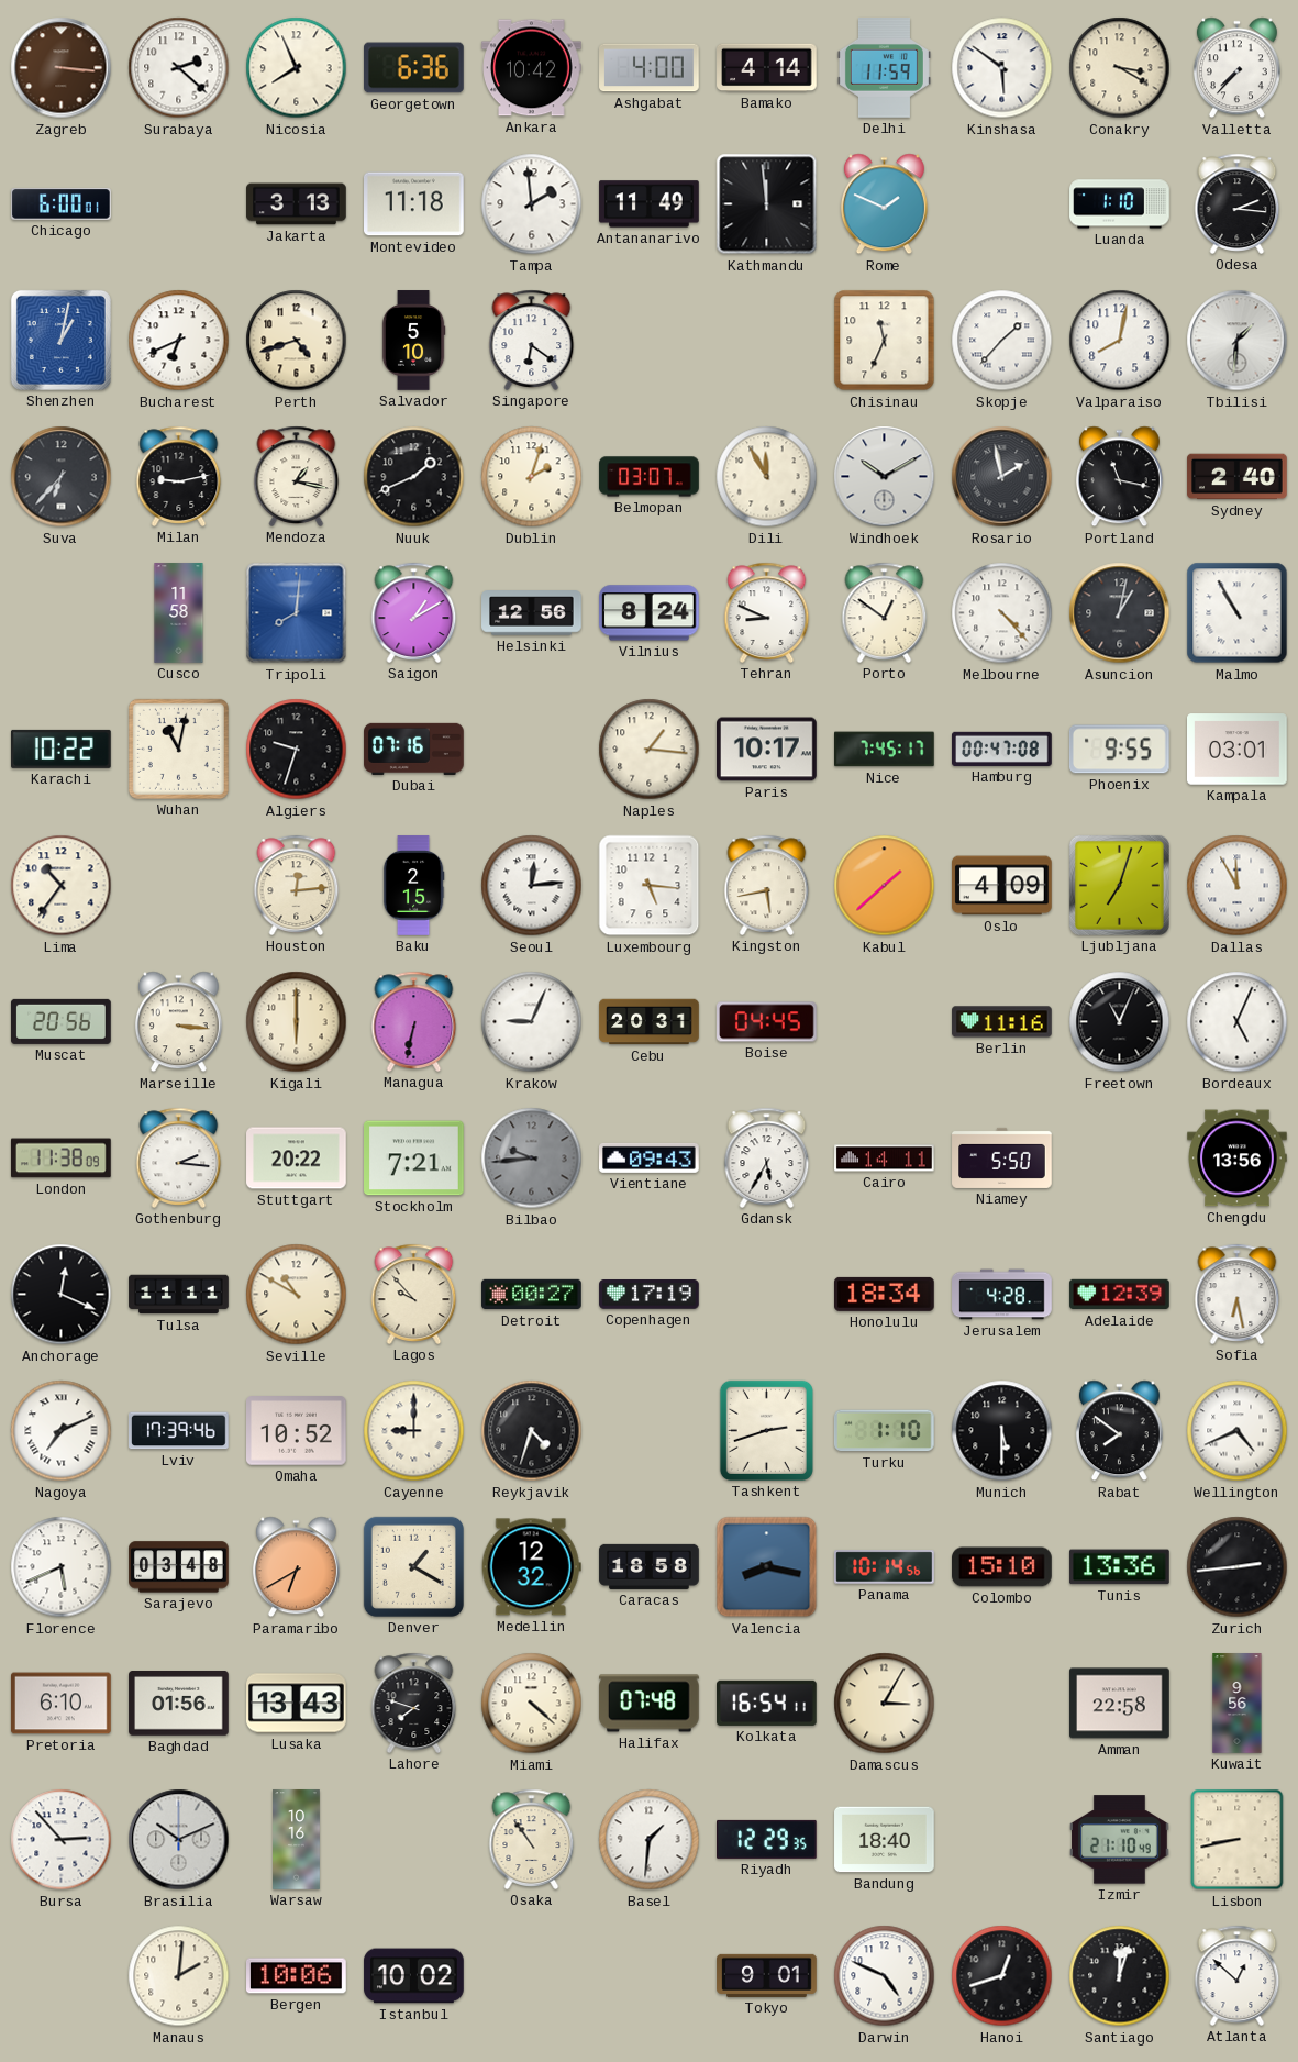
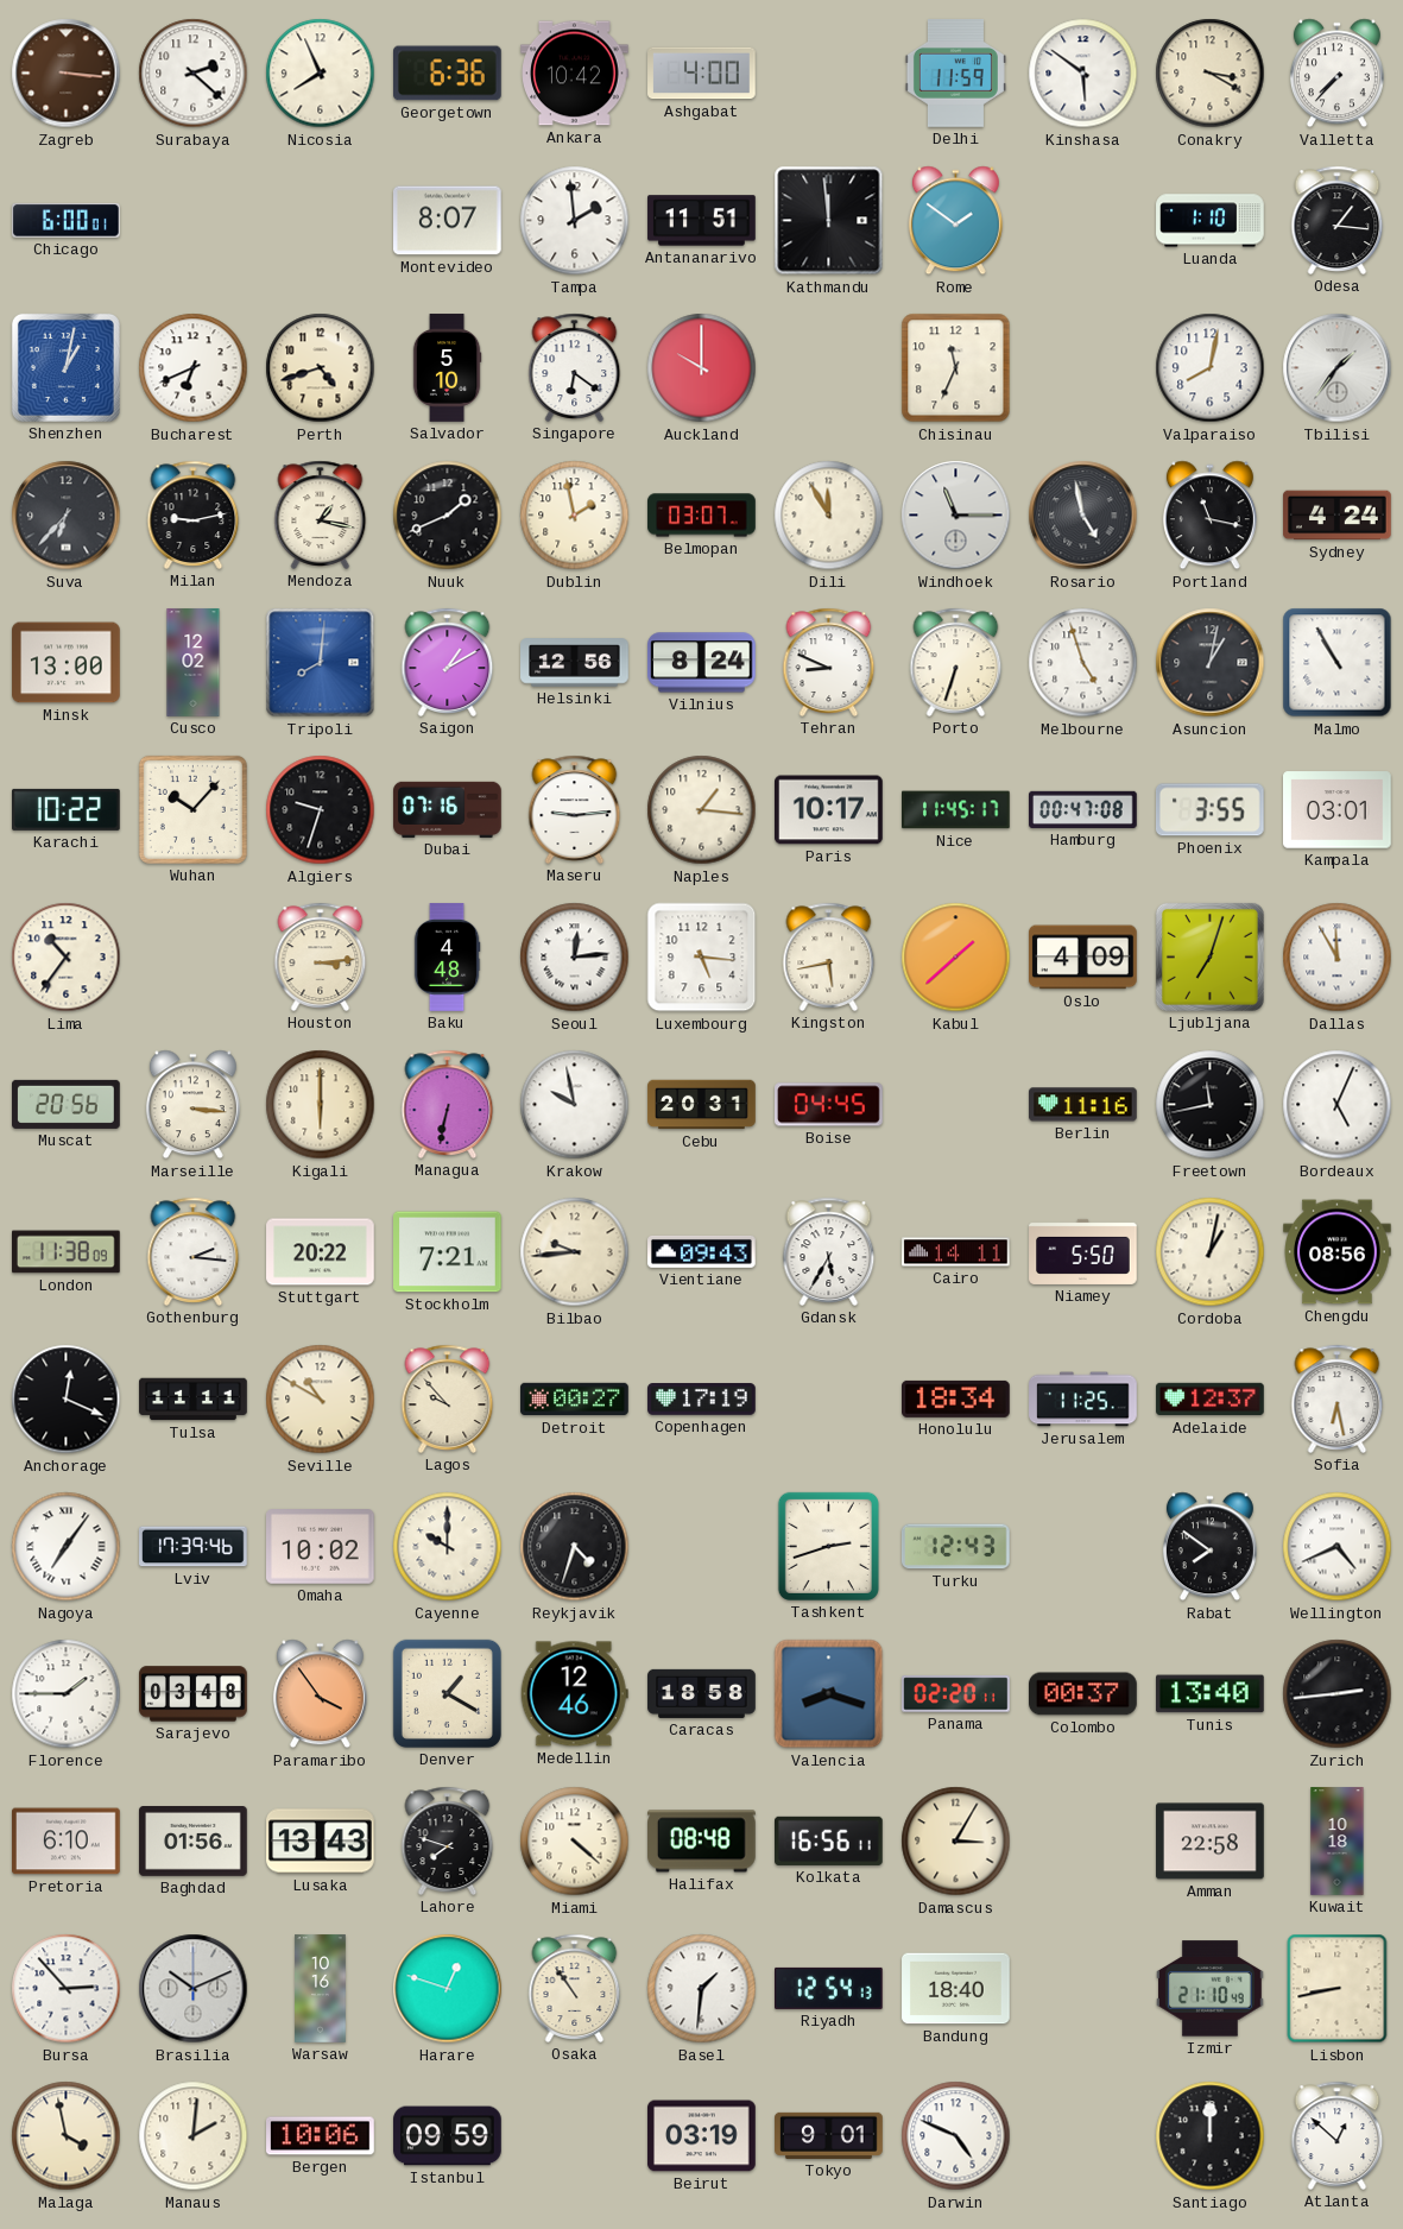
Bamako: 4:14 -> none
Jakarta: 3:13 -> none
Montevideo: 11:18 -> 8:07
Antananarivo: 11:49 -> 11:51
Rome: 1:49 -> 1:51
Odesa: 2:16 -> 1:16
Auckland: none -> 10:00
Skopje: 1:37 -> none
Tbilisi: 1:31 -> 1:36
Dublin: 2:03 -> 1:58
Windhoek: 10:10 -> 11:15
Rosario: 1:58 -> 4:58
Sydney: 2:40 -> 4:24
Minsk: none -> 13:00
Cusco: 11:58 -> 12:02
Porto: 12:51 -> 6:33
Melbourne: 4:23 -> 4:57
Wuhan: 11:02 -> 10:07
Maseru: none -> 9:14
Nice: 7:45 -> 11:45
Phoenix: 9:55 -> 3:55
Houston: 12:14 -> 3:14
Baku: 2:15 -> 4:48
Krakow: 9:04 -> 9:58
Freetown: 11:04 -> 11:43
Bilbao dial: grey -> cream
Cordoba: none -> 1:02
Chengdu: 13:56 -> 08:56
Jerusalem: 4:28 -> 11:25
Adelaide: 12:39 -> 12:37
Nagoya: 7:11 -> 7:06
Omaha: 10:52 -> 10:02
Cayenne: 9:00 -> 10:00
Turku: 1:10 -> 12:43
Munich: 5:30 -> none
Florence: 5:41 -> 1:45
Paramaribo: 6:40 -> 3:54
Medellin: 12:32 -> 12:46
Valencia: 8:17 -> 8:18
Panama: 10:14 -> 02:20
Colombo: 15:10 -> 00:37
Tunis: 13:36 -> 13:40
Halifax: 07:48 -> 08:48
Kolkata: 16:54 -> 16:56
Kuwait: 9:56 -> 10:18
Harare: none -> 12:48
Riyadh: 12:29 -> 12:54
Malaga: none -> 3:58
Istanbul: 10:02 -> 09:59
Beirut: none -> 03:19
Hanoi: 12:42 -> none
Santiago: 12:03 -> 12:00
